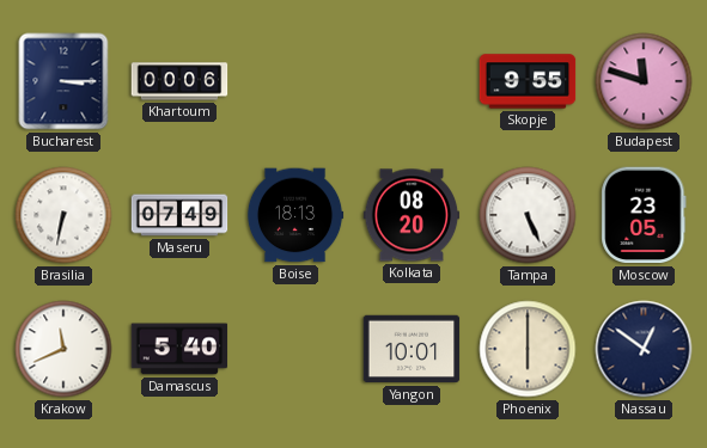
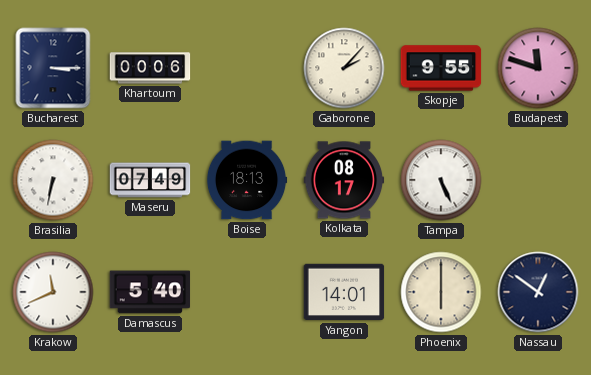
Gaborone: none -> 2:07
Kolkata: 08:20 -> 08:17
Moscow: 23:05 -> none
Yangon: 10:01 -> 14:01
